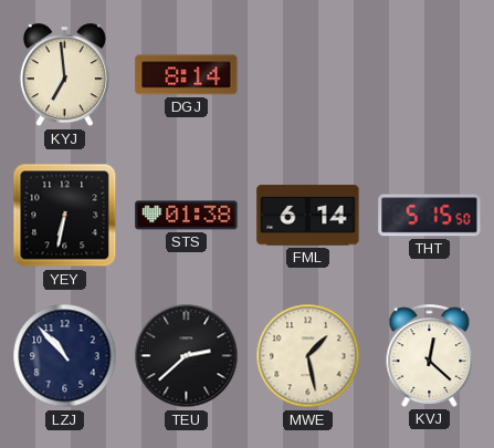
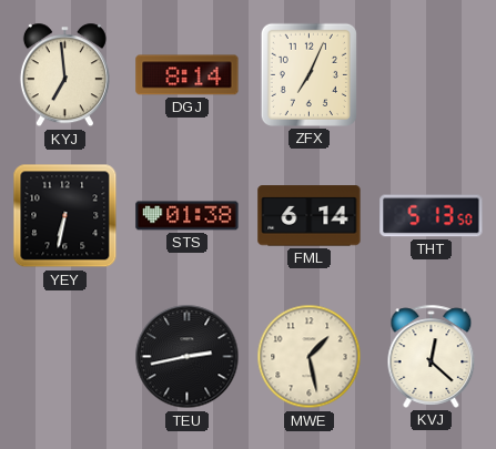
ZFX: none -> 7:04
THT: 5:15 -> 5:13
LZJ: 10:53 -> none
TEU: 2:38 -> 2:43
